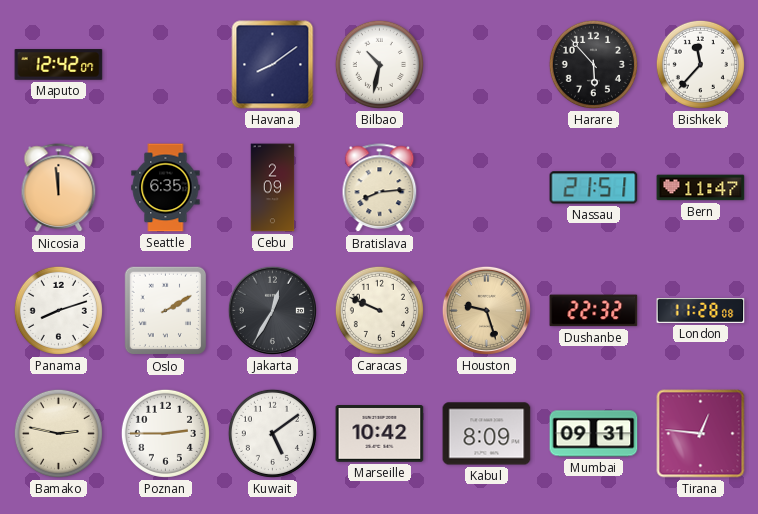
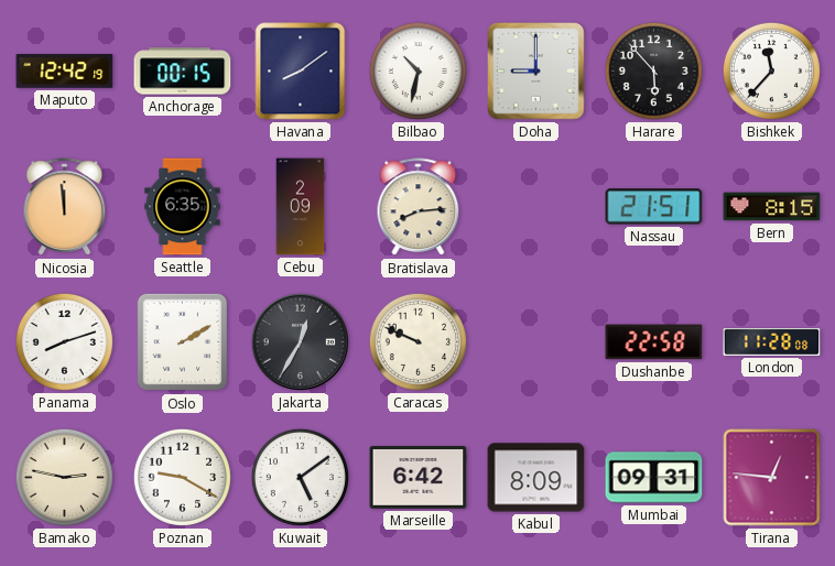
Maputo: 12:42:07 -> 12:42:19
Anchorage: none -> 00:15
Doha: none -> 9:00
Bern: 11:47 -> 8:15
Houston: 9:27 -> none
Dushanbe: 22:32 -> 22:58
Poznan: 2:45 -> 9:20
Marseille: 10:42 -> 6:42
